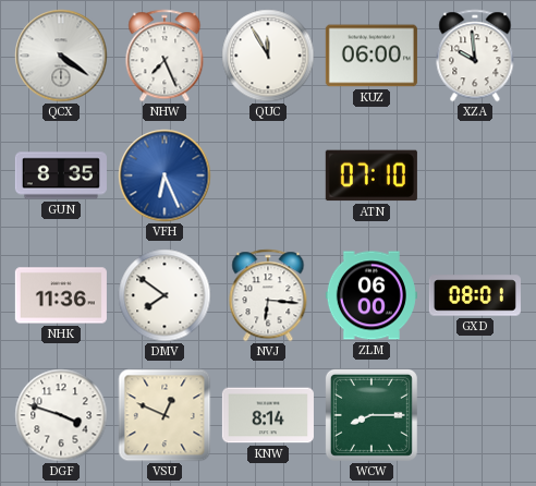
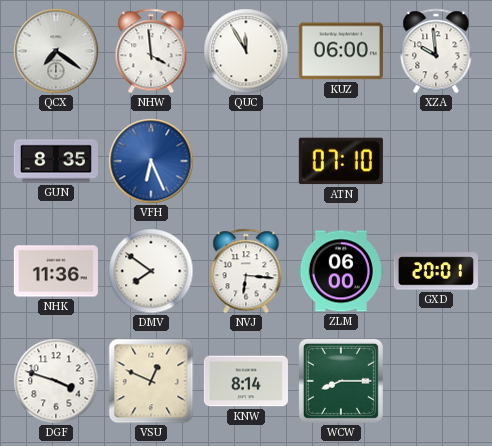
QCX: 4:21 -> 7:21
NHW: 7:26 -> 3:59
GXD: 08:01 -> 20:01
